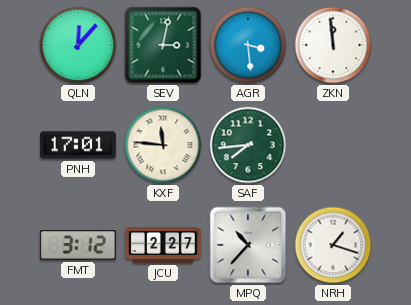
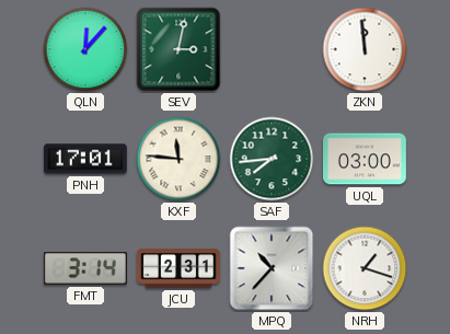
AGR: 3:29 -> none
UQL: none -> 03:00
FMT: 3:12 -> 3:14
JCU: 2:27 -> 2:31
